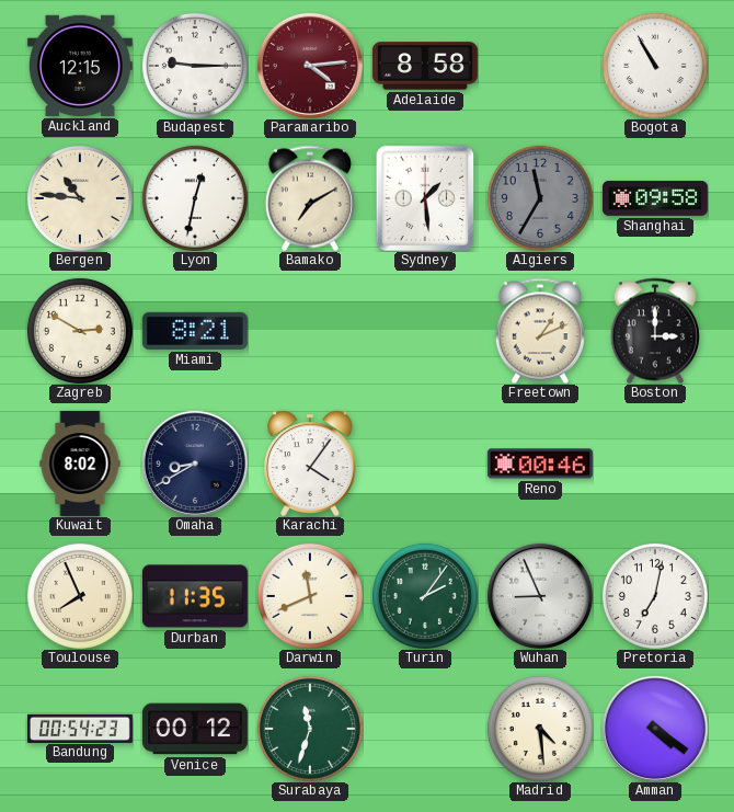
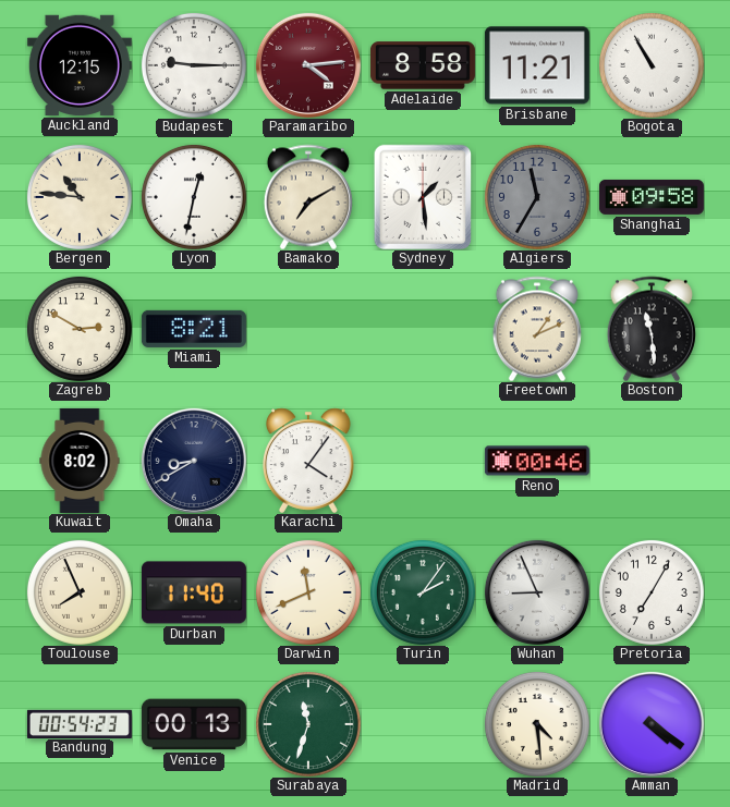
Brisbane: none -> 11:21
Boston: 3:00 -> 11:29
Durban: 11:35 -> 11:40
Pretoria: 7:02 -> 7:05
Venice: 00:12 -> 00:13
